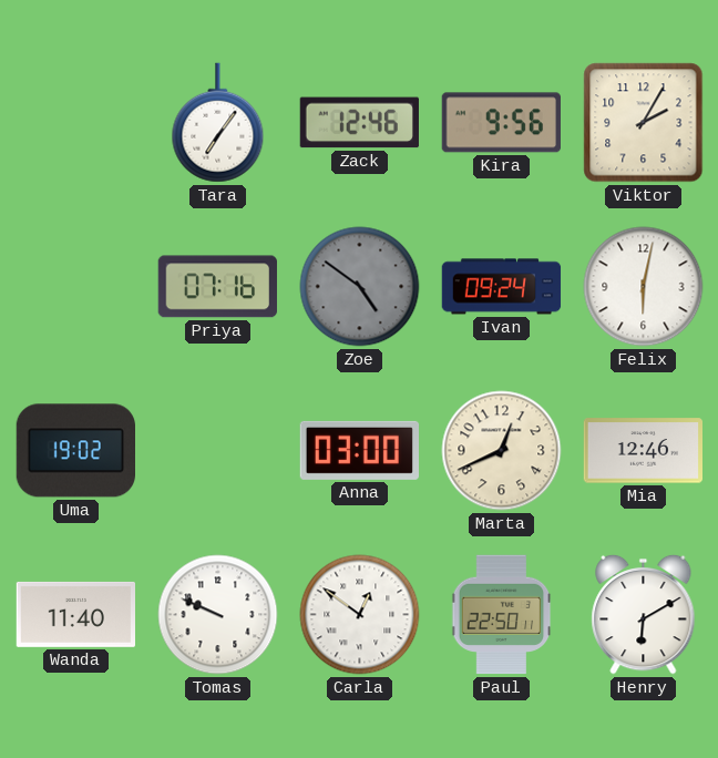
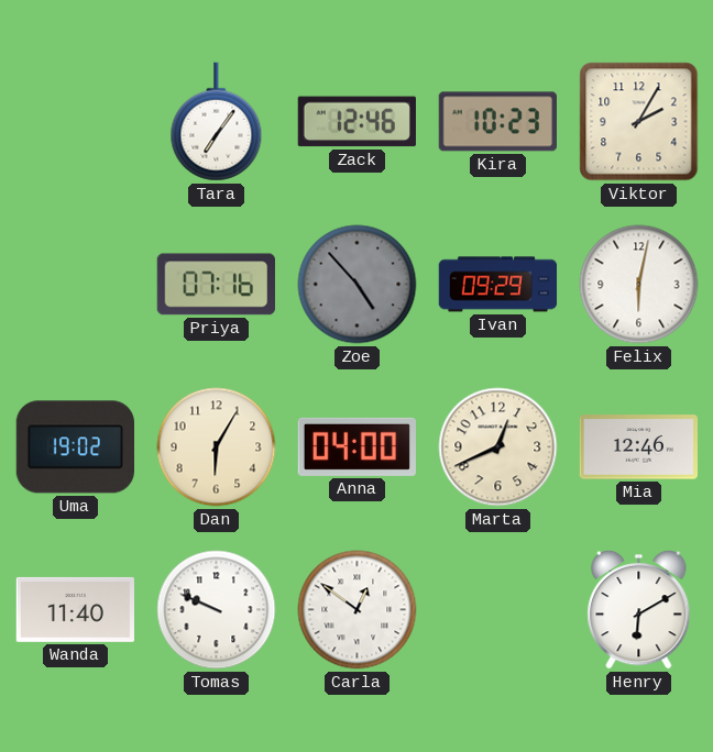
Kira: 9:56 -> 10:23
Zoe: 4:51 -> 4:53
Ivan: 09:24 -> 09:29
Dan: none -> 6:05
Anna: 03:00 -> 04:00
Paul: 22:50 -> none
